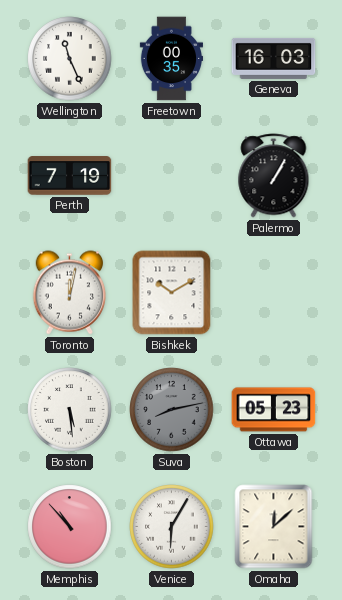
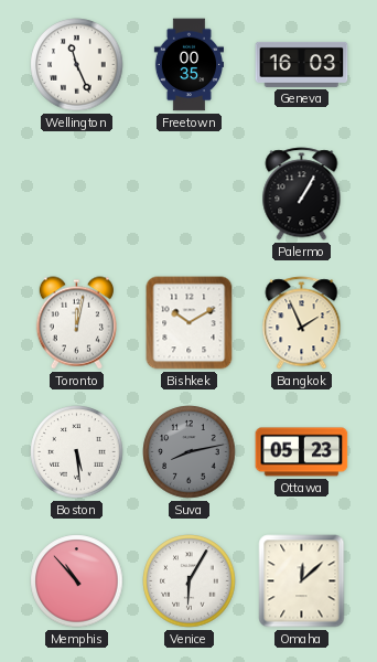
Perth: 7:19 -> none
Bangkok: none -> 1:56
